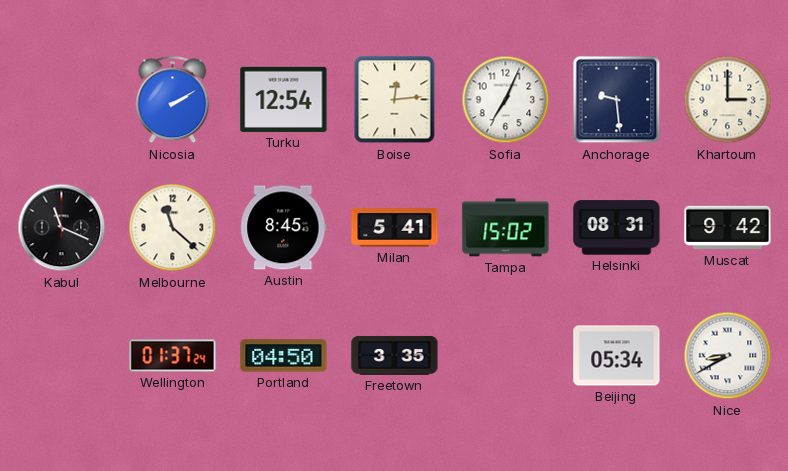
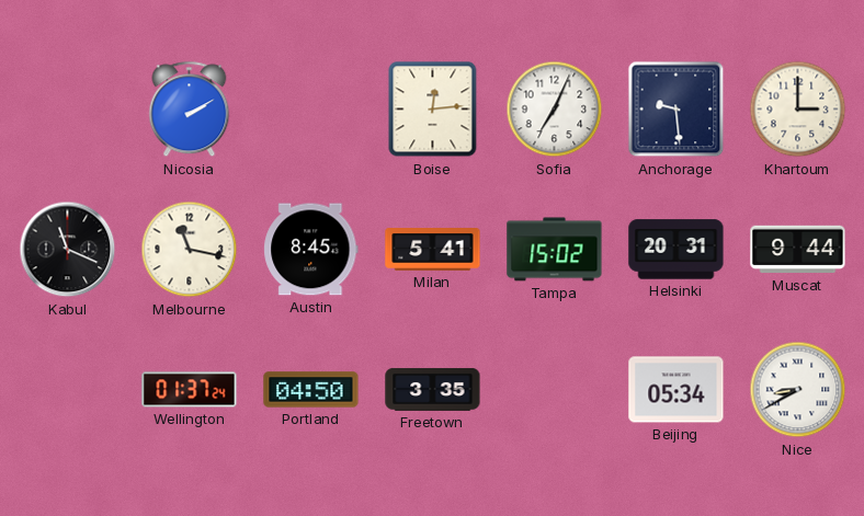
Turku: 12:54 -> none
Melbourne: 11:22 -> 11:17
Helsinki: 08:31 -> 20:31
Muscat: 9:42 -> 9:44
